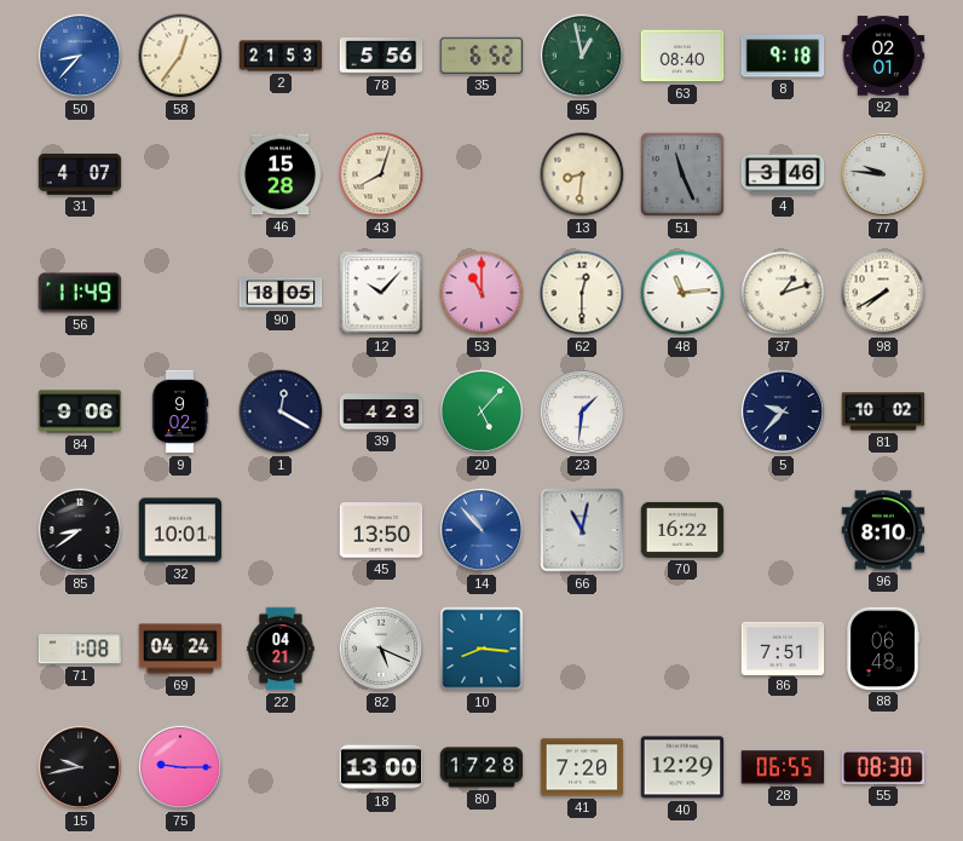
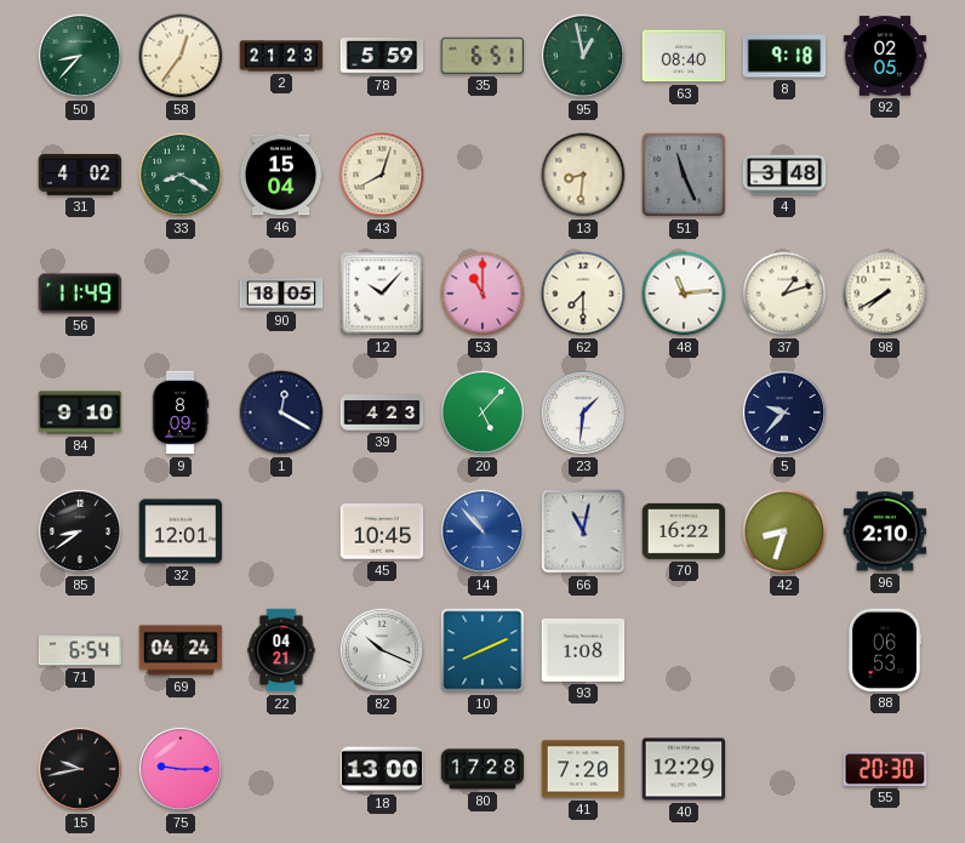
50 dial: blue -> green
2: 21:53 -> 21:23
78: 5:56 -> 5:59
35: 6:52 -> 6:51
92: 02:01 -> 02:05
31: 4:07 -> 4:02
33: none -> 8:20
46: 15:28 -> 15:04
4: 3:46 -> 3:48
77: 9:46 -> none
62: 12:30 -> 7:30
84: 9:06 -> 9:10
9: 9:02 -> 8:09
81: 10:02 -> none
32: 10:01 -> 12:01
45: 13:50 -> 10:45
42: none -> 8:33
96: 8:10 -> 2:10
71: 1:08 -> 6:54
82: 5:19 -> 10:19
10: 8:16 -> 8:11
93: none -> 1:08
86: 7:51 -> none
88: 06:48 -> 06:53
28: 06:55 -> none
55: 08:30 -> 20:30
